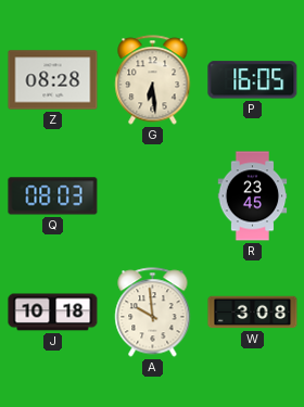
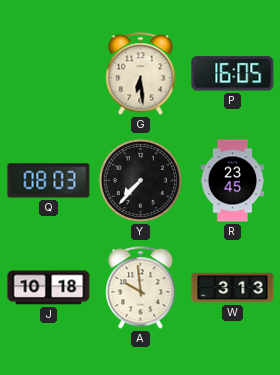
Z: 08:28 -> none
Y: none -> 7:37
W: 3:08 -> 3:13
